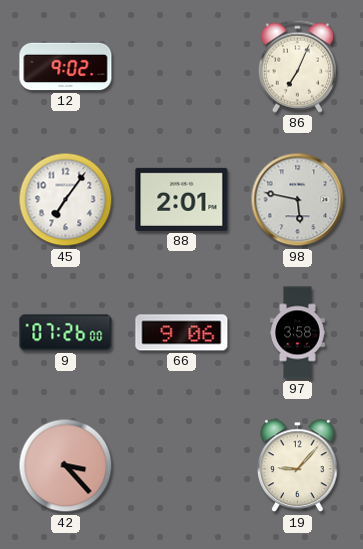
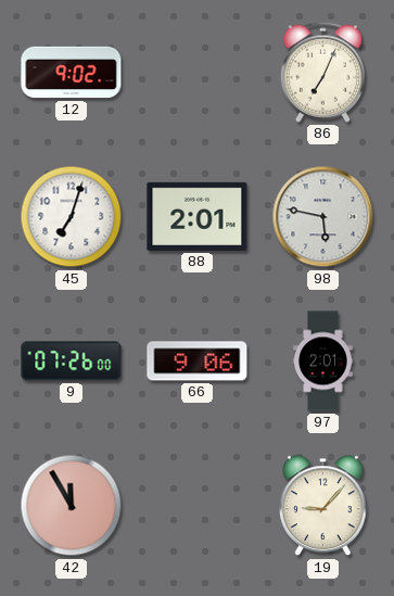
45: 7:06 -> 7:03
97: 3:58 -> 2:01
42: 3:23 -> 11:55
